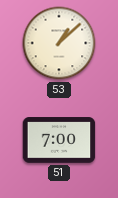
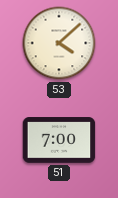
53: 1:08 -> 4:08
